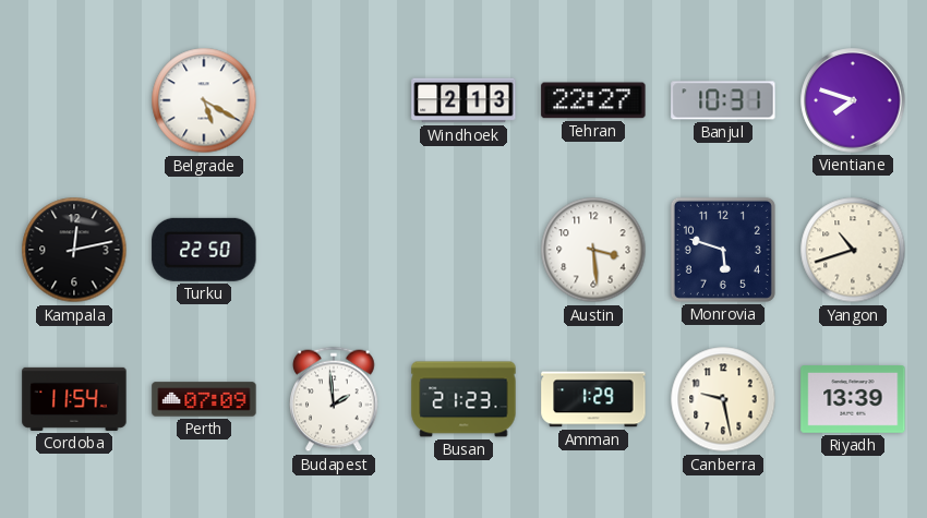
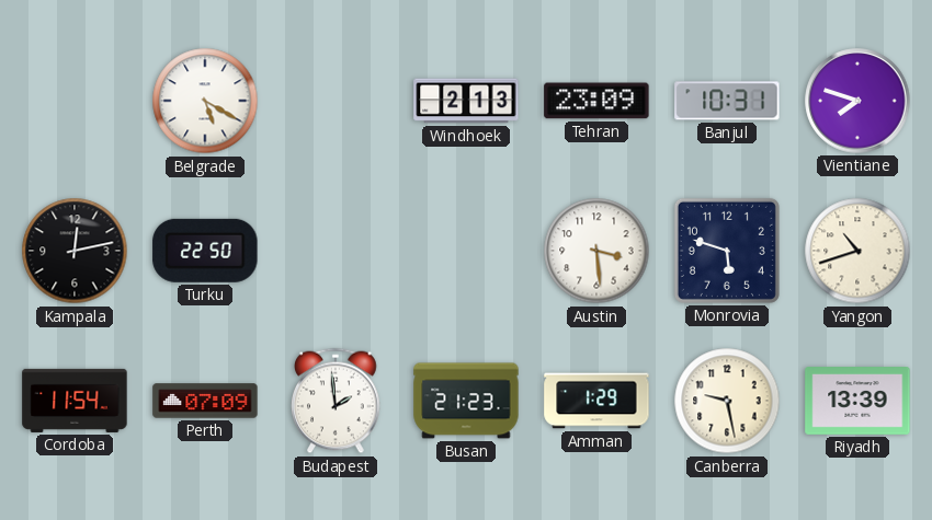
Tehran: 22:27 -> 23:09
